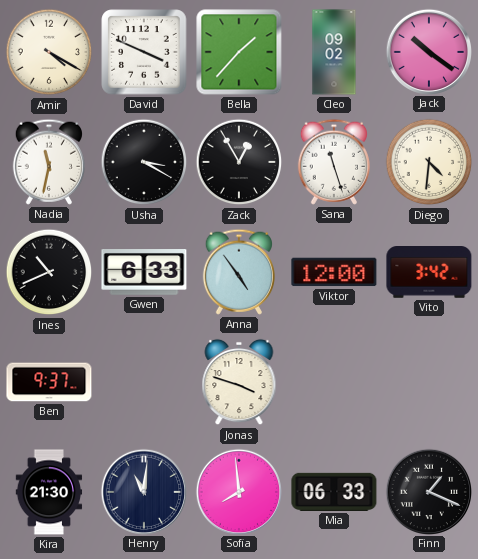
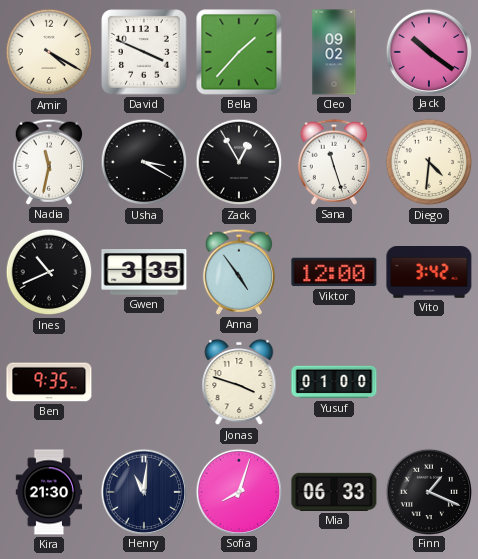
Gwen: 6:33 -> 3:35
Ben: 9:37 -> 9:35
Yusuf: none -> 01:00
Sofia: 7:59 -> 8:03
